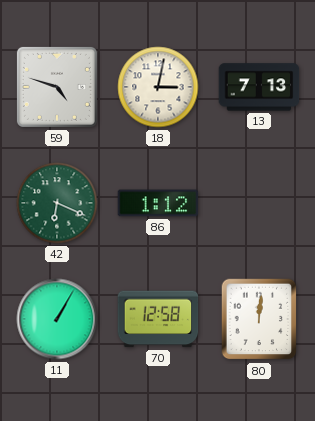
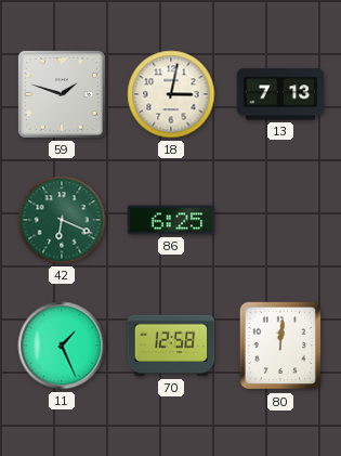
59: 4:48 -> 1:48
86: 1:12 -> 6:25
11: 1:05 -> 1:26
